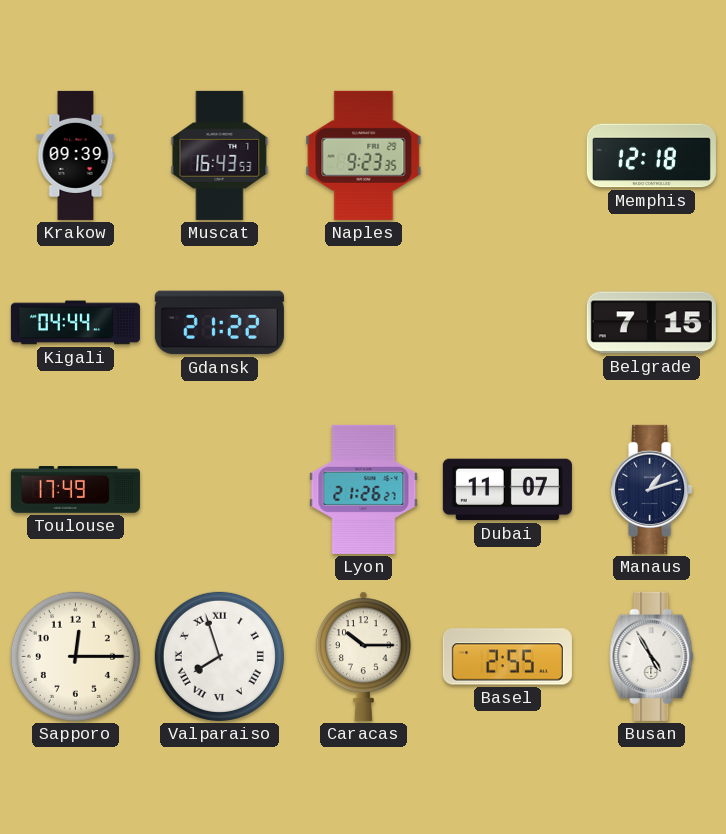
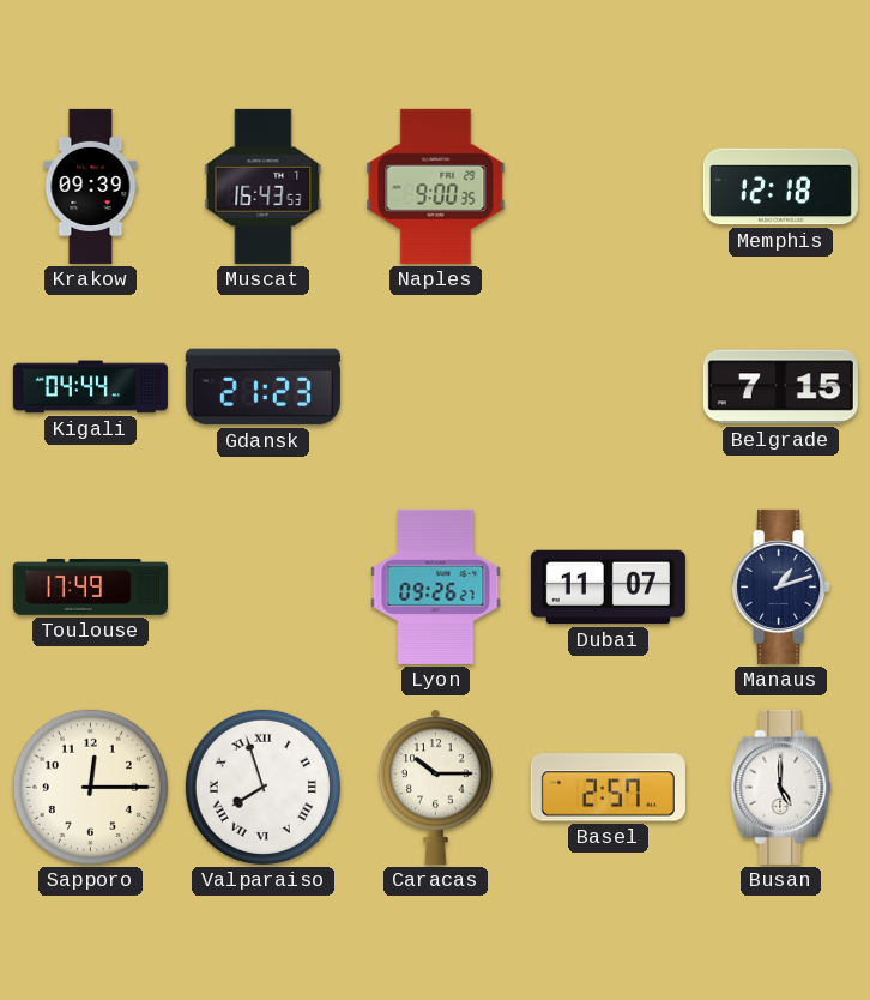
Naples: 9:23 -> 9:00
Gdansk: 21:22 -> 21:23
Lyon: 21:26 -> 09:26
Basel: 2:55 -> 2:57
Busan: 4:55 -> 5:00
